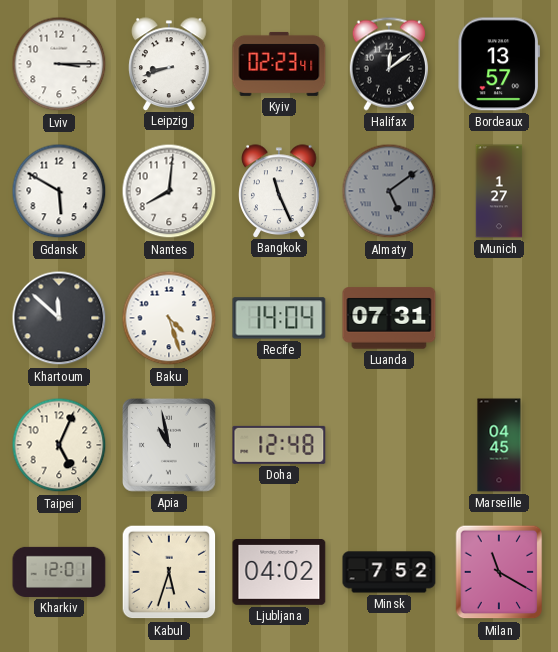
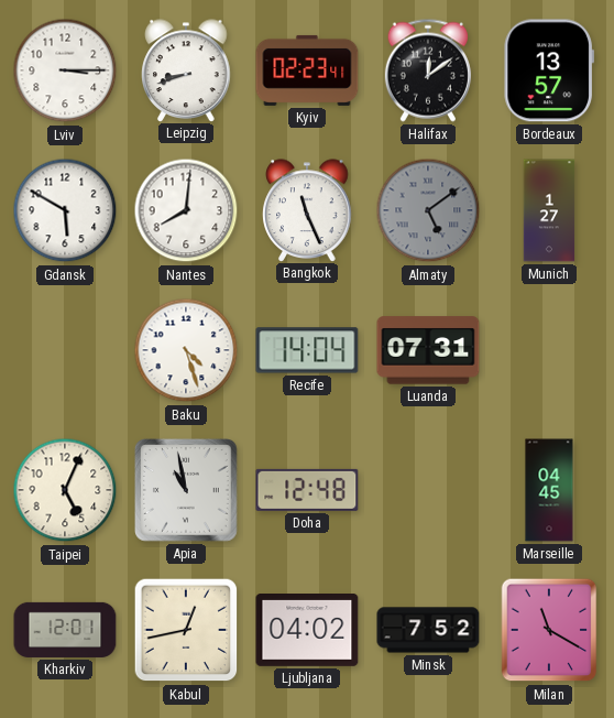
Khartoum: 11:52 -> none
Kabul: 5:33 -> 12:43
